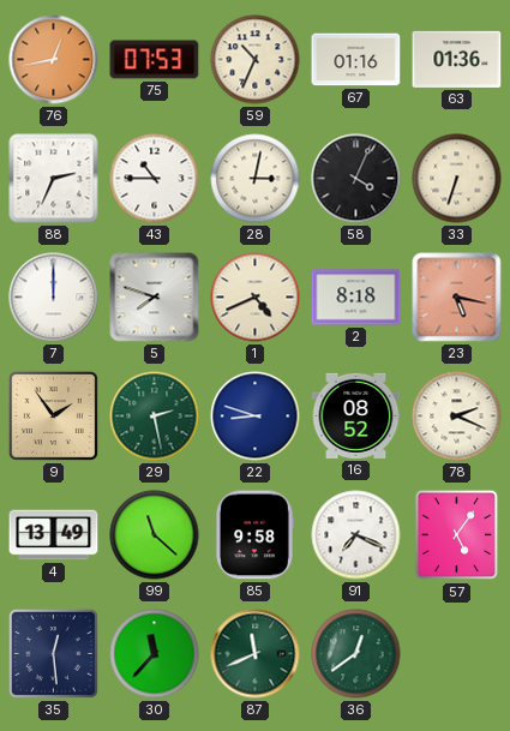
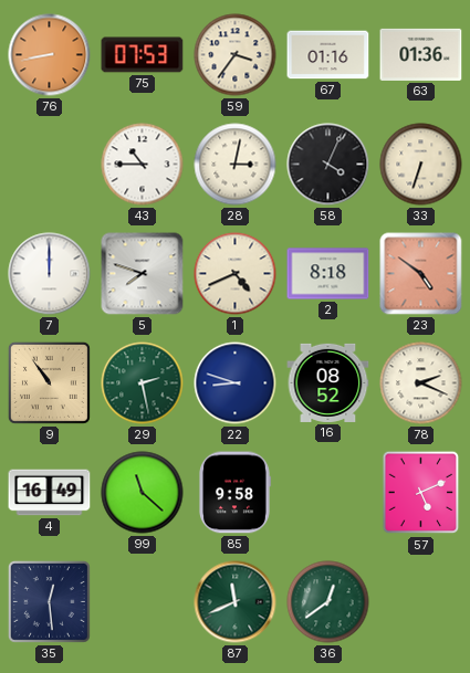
76: 12:43 -> 8:43
59: 10:34 -> 3:36
88: 2:34 -> none
23: 5:17 -> 4:51
9: 1:54 -> 10:54
4: 13:49 -> 16:49
91: 7:19 -> none
57: 5:06 -> 5:11
30: 11:37 -> none
